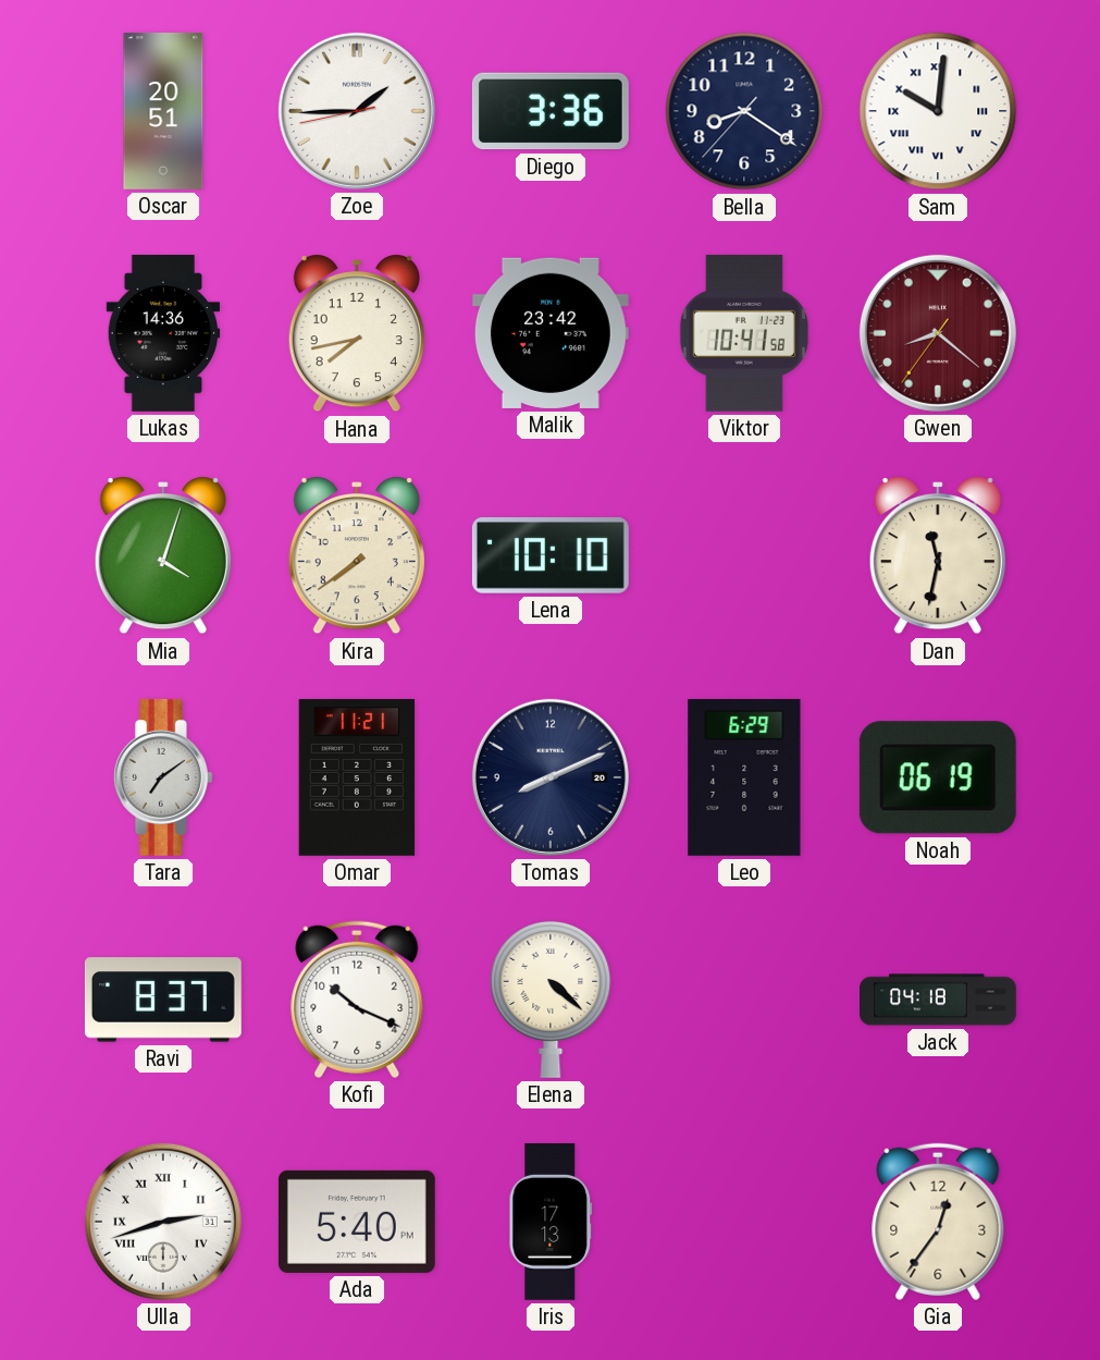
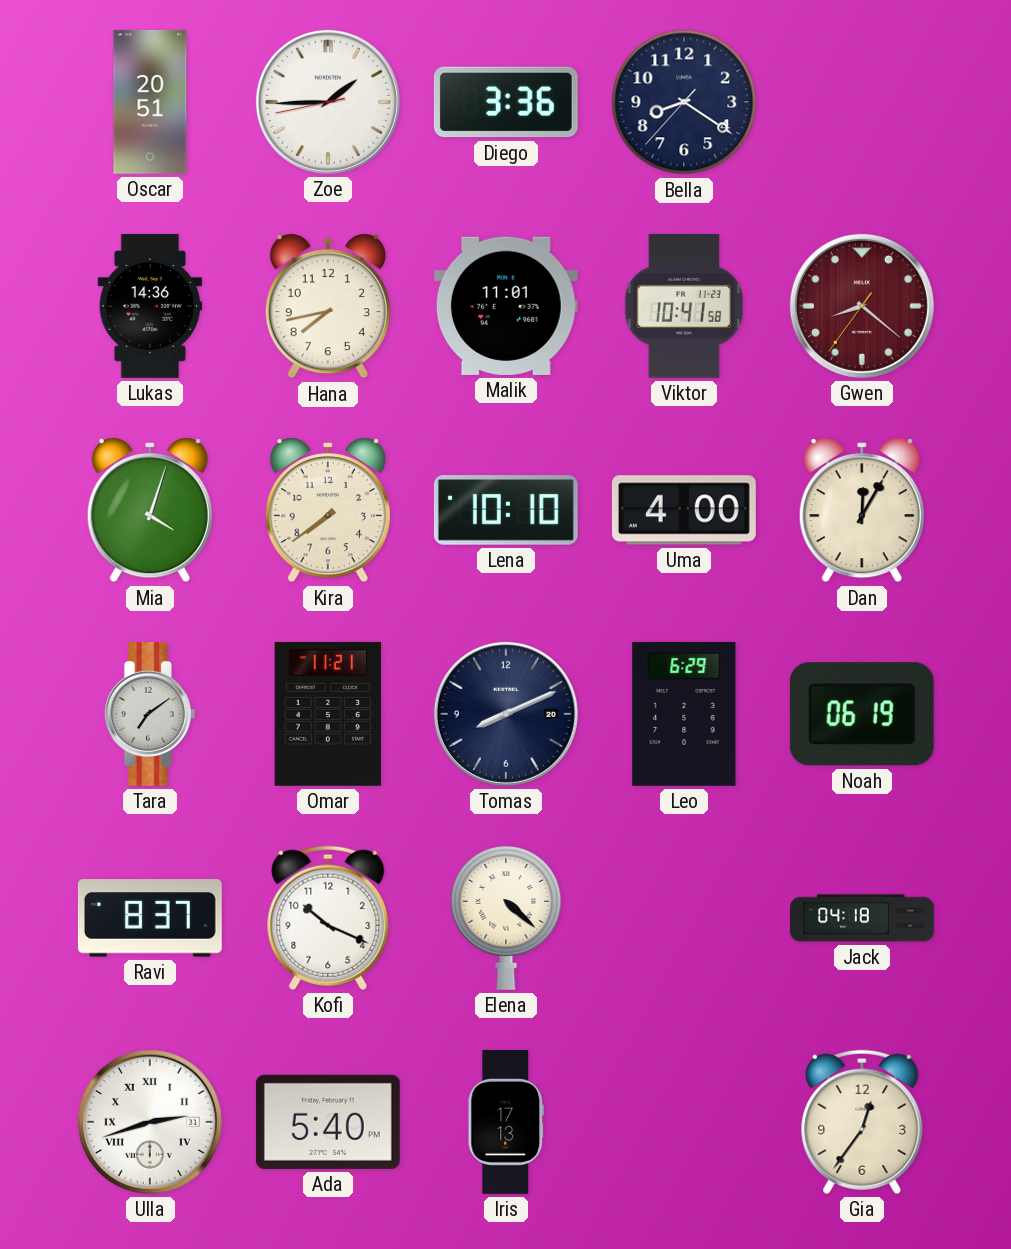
Sam: 10:01 -> none
Malik: 23:42 -> 11:01
Uma: none -> 4:00
Dan: 11:32 -> 12:05
